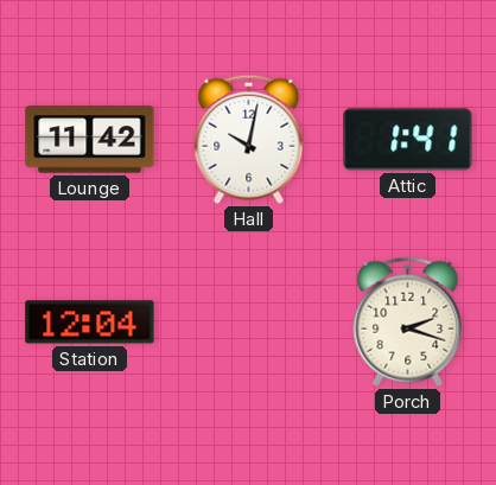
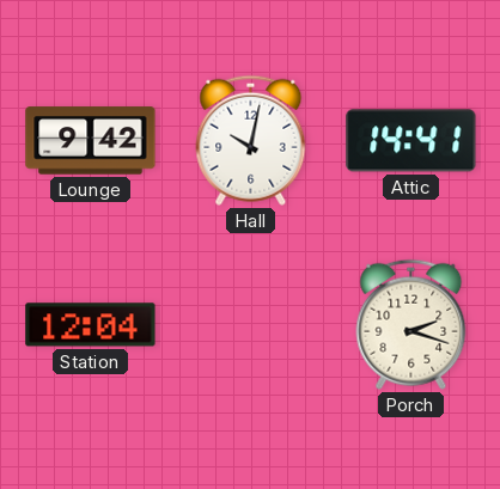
Lounge: 11:42 -> 9:42
Attic: 1:41 -> 14:41
